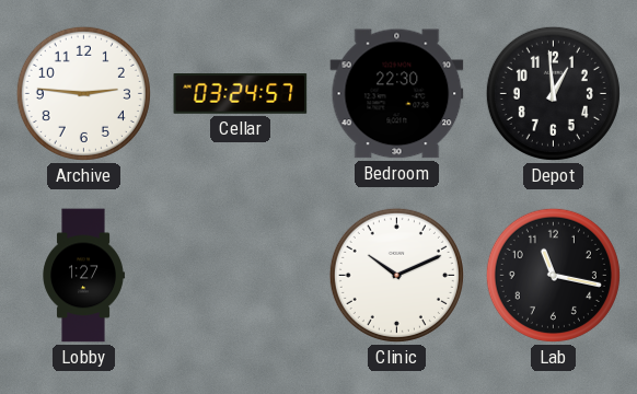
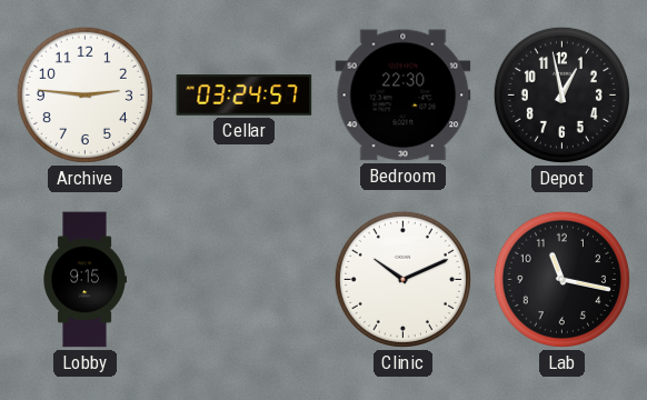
Depot: 12:59 -> 12:58
Lobby: 1:27 -> 9:15
